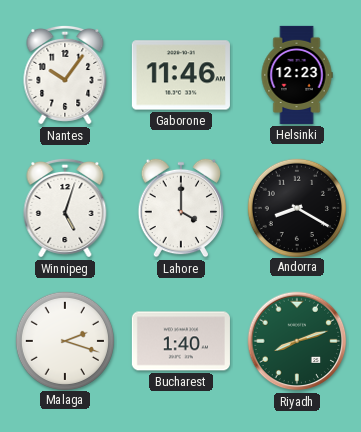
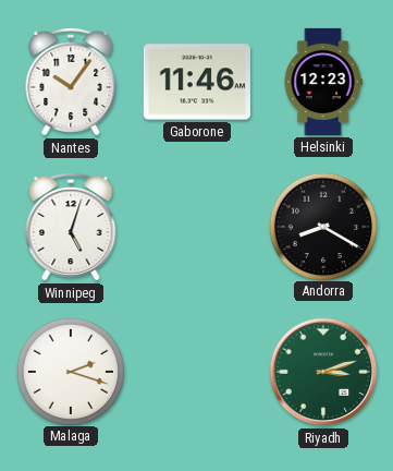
Lahore: 4:00 -> none
Bucharest: 1:40 -> none
Riyadh: 8:12 -> 3:12
